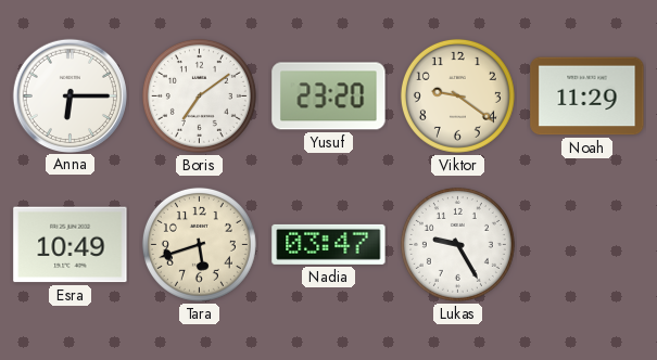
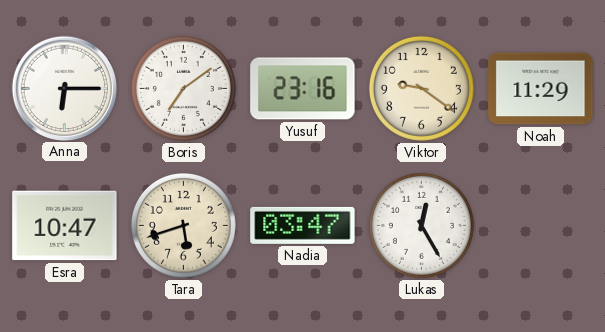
Yusuf: 23:20 -> 23:16
Esra: 10:49 -> 10:47
Lukas: 9:25 -> 12:25
